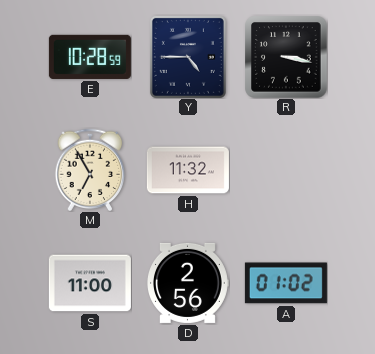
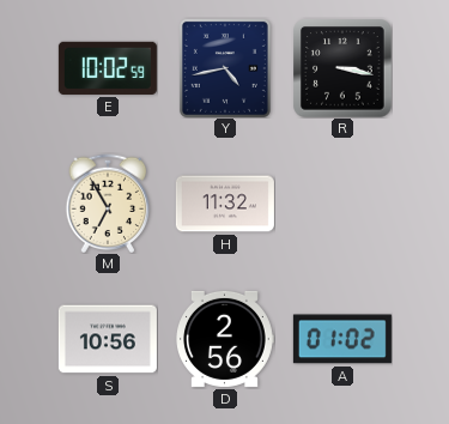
E: 10:28 -> 10:02
Y: 4:45 -> 4:43
S: 11:00 -> 10:56
